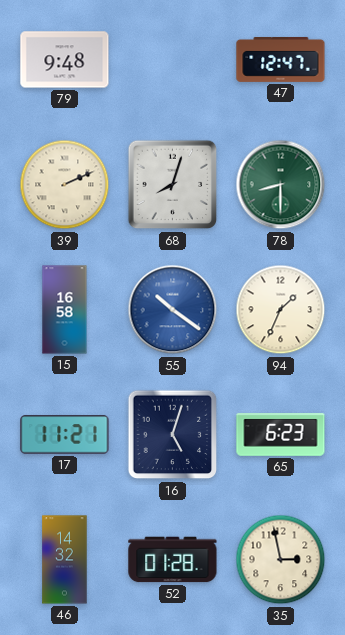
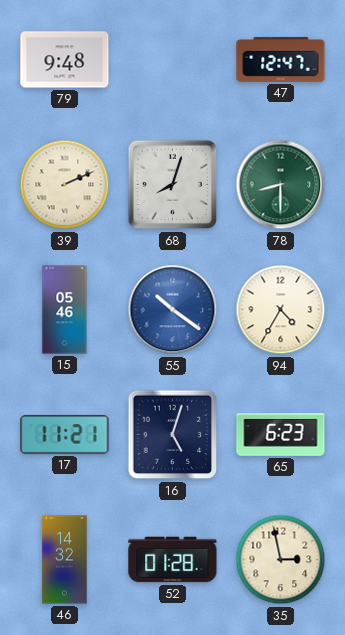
15: 16:58 -> 05:46
94: 1:34 -> 4:35
